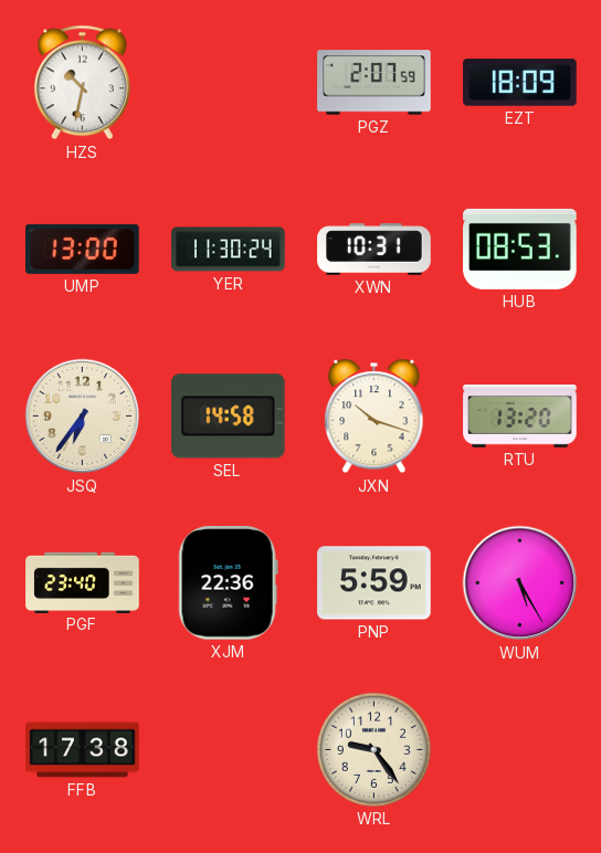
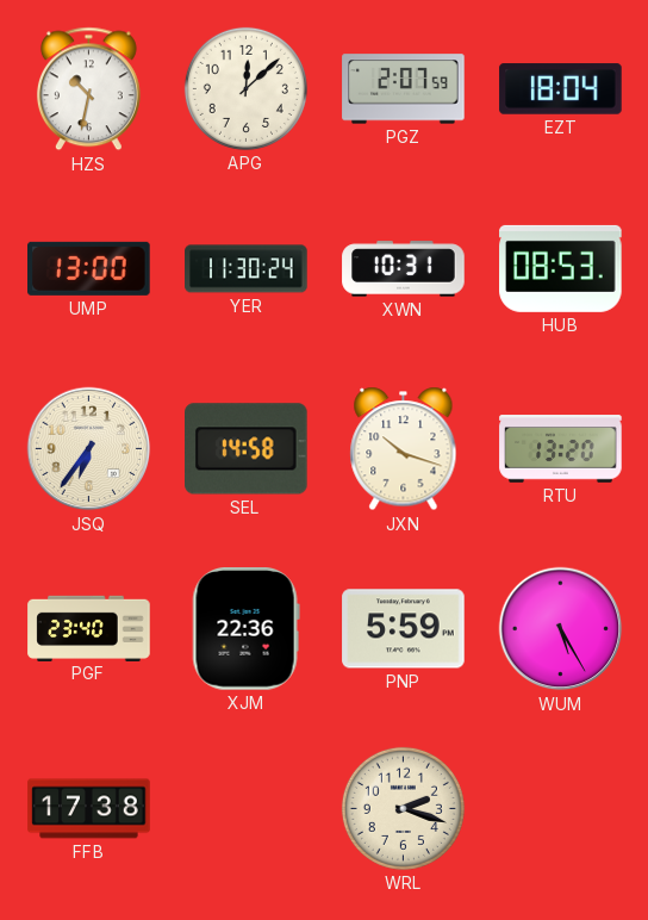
APG: none -> 12:08
EZT: 18:09 -> 18:04
WRL: 9:24 -> 2:18
